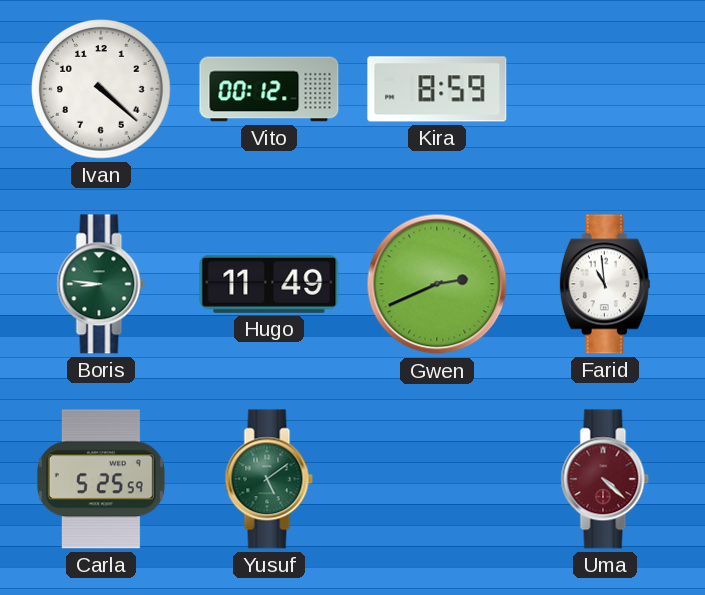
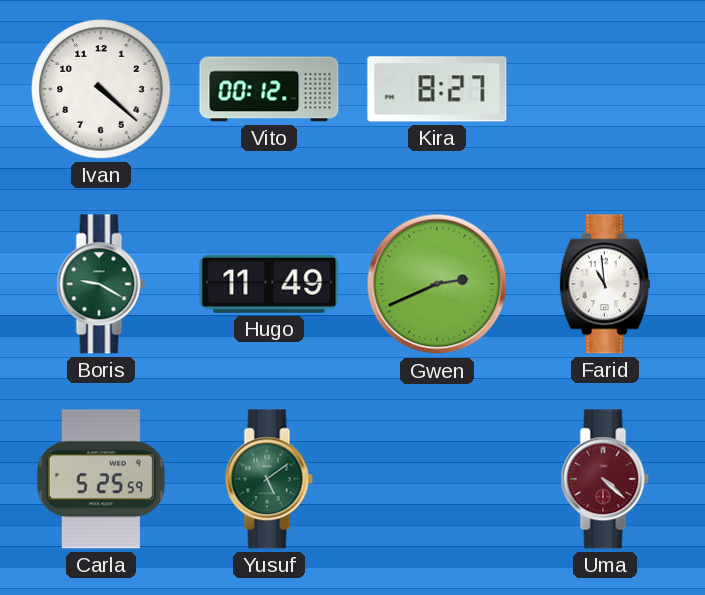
Kira: 8:59 -> 8:27
Boris: 8:46 -> 9:20
